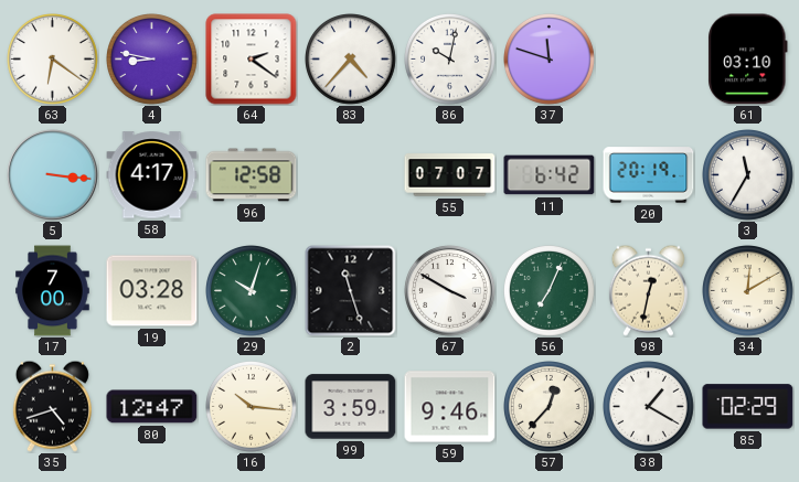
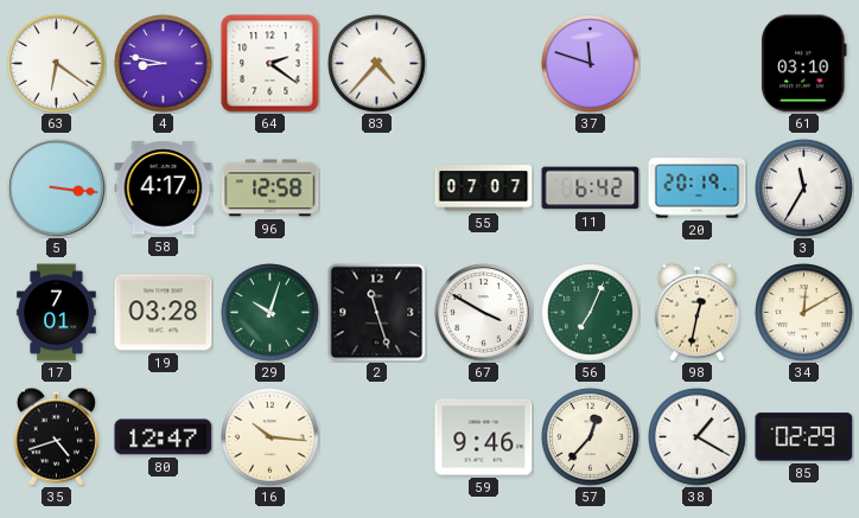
86: 10:02 -> none
17: 7:00 -> 7:01
99: 3:59 -> none
